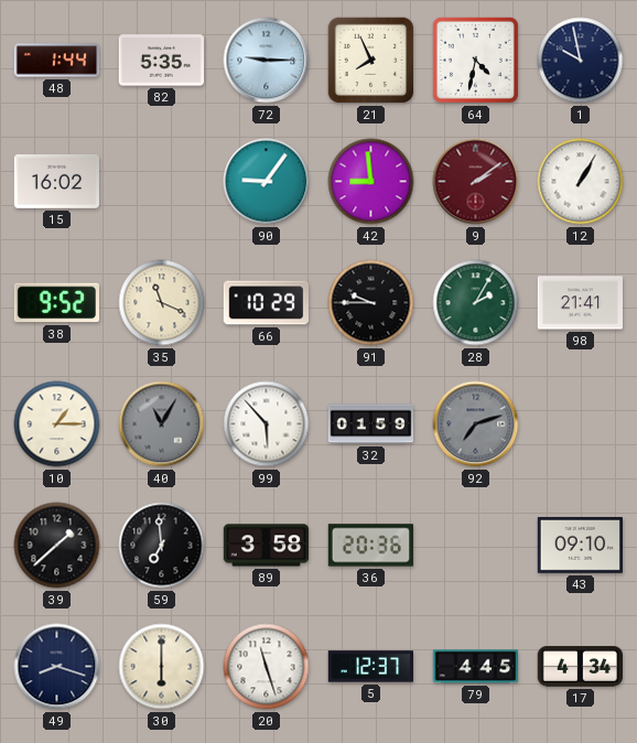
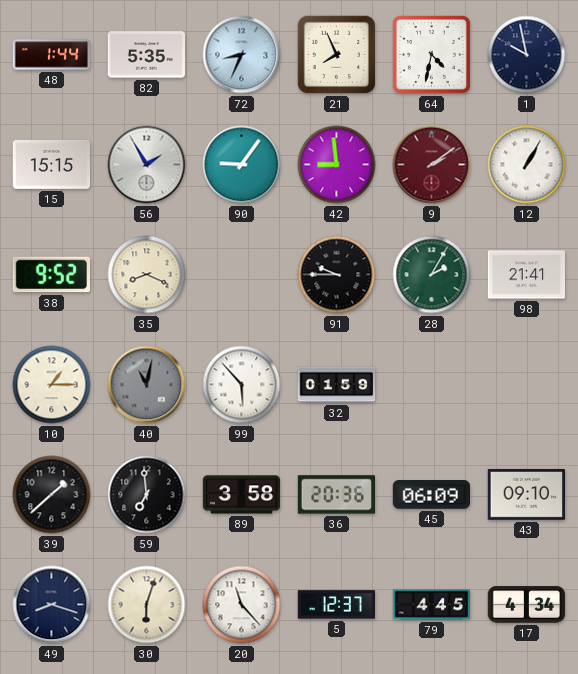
72: 9:15 -> 8:34
15: 16:02 -> 15:15
56: none -> 1:55
35: 11:19 -> 8:19
66: 10:29 -> none
40: 11:05 -> 11:02
92: 7:12 -> none
45: none -> 06:09
30: 6:00 -> 6:03
20: 11:27 -> 11:23
